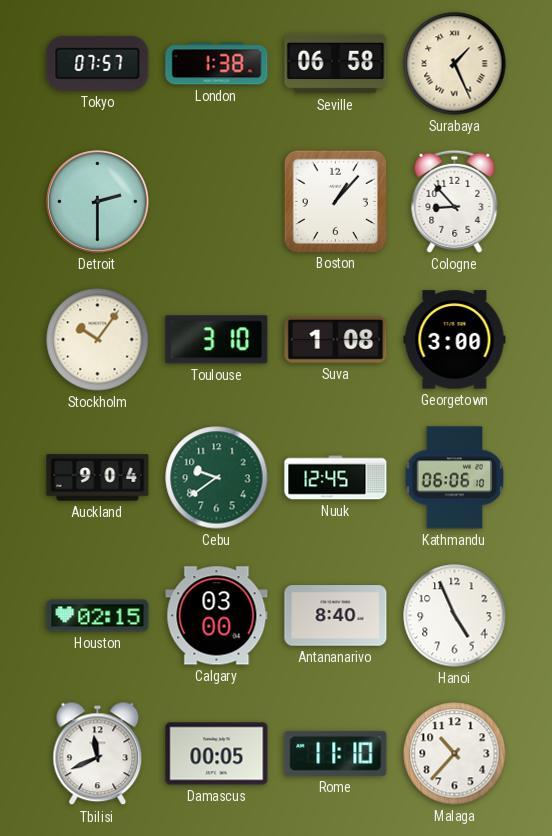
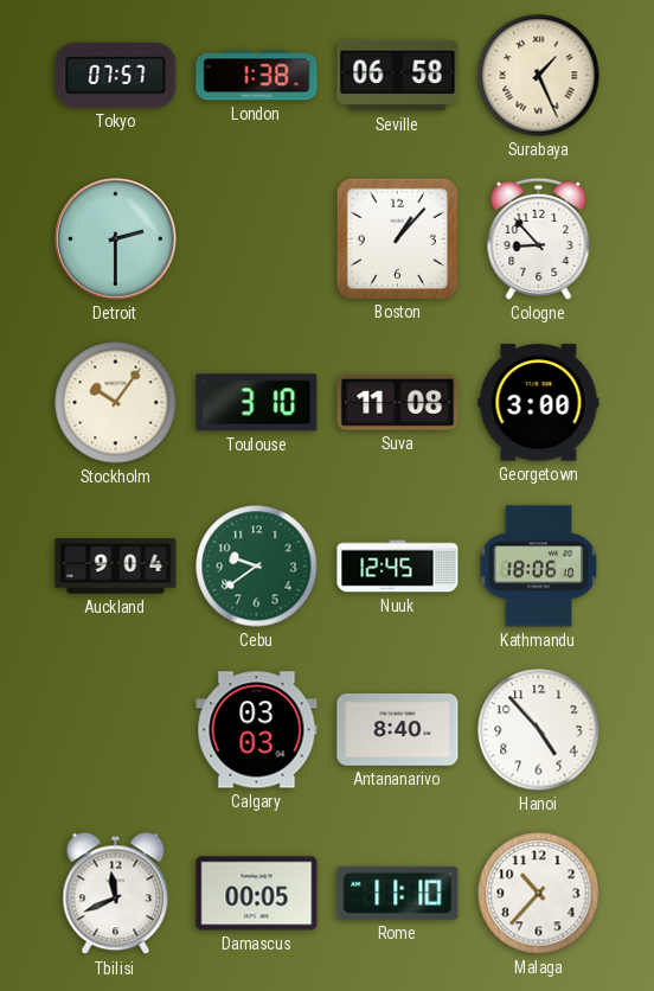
Suva: 1:08 -> 11:08
Kathmandu: 06:06 -> 18:06
Houston: 02:15 -> none
Calgary: 03:00 -> 03:03
Hanoi: 4:56 -> 4:53
